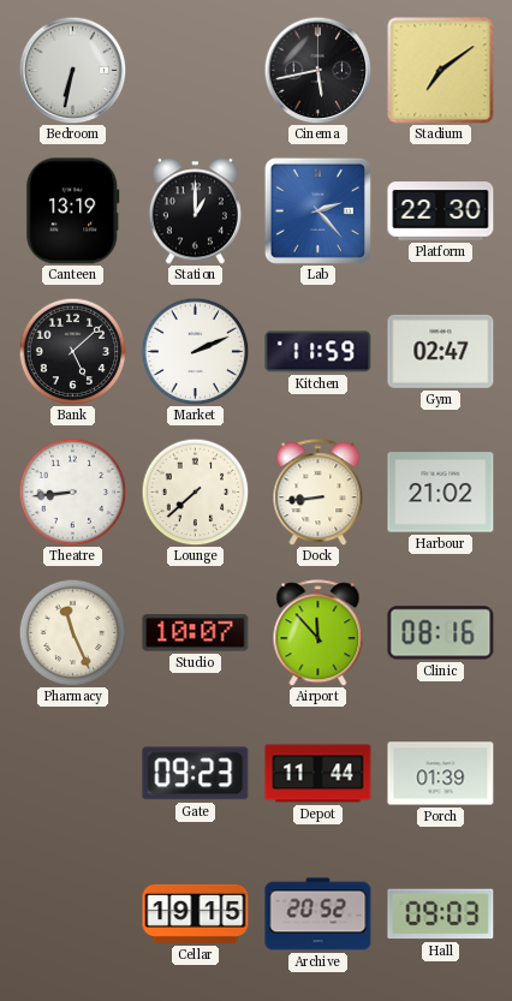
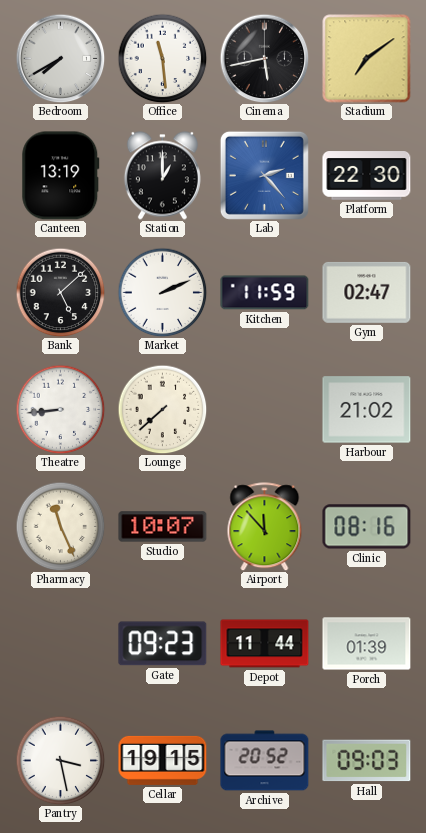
Bedroom: 6:32 -> 7:40
Office: none -> 11:29
Dock: 8:44 -> none
Pantry: none -> 3:28
